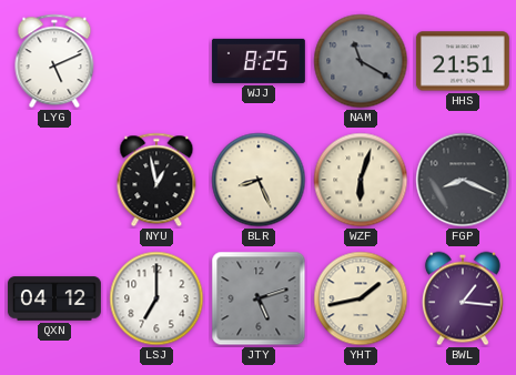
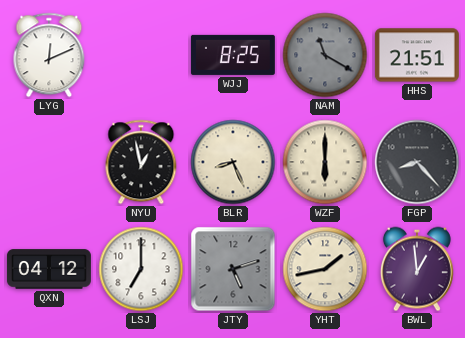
LYG: 5:11 -> 12:11
WZF: 6:03 -> 6:00
FGP: 8:19 -> 8:23
BWL: 1:16 -> 12:59
